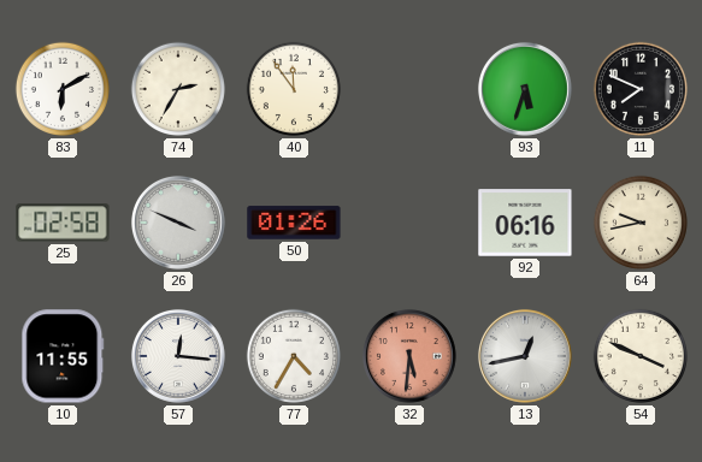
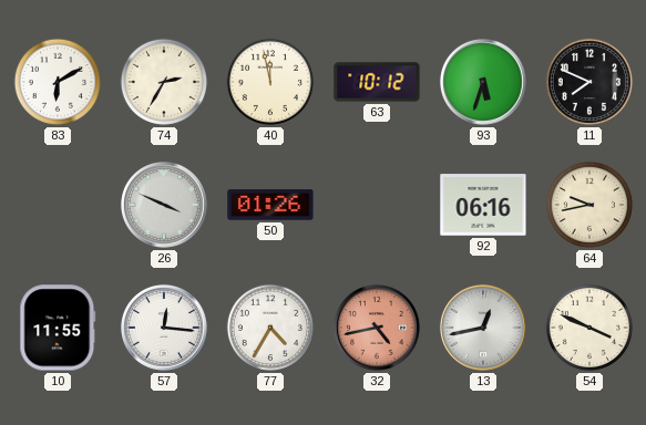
40: 11:54 -> 11:58
63: none -> 10:12
25: 02:58 -> none
32: 5:31 -> 4:43
